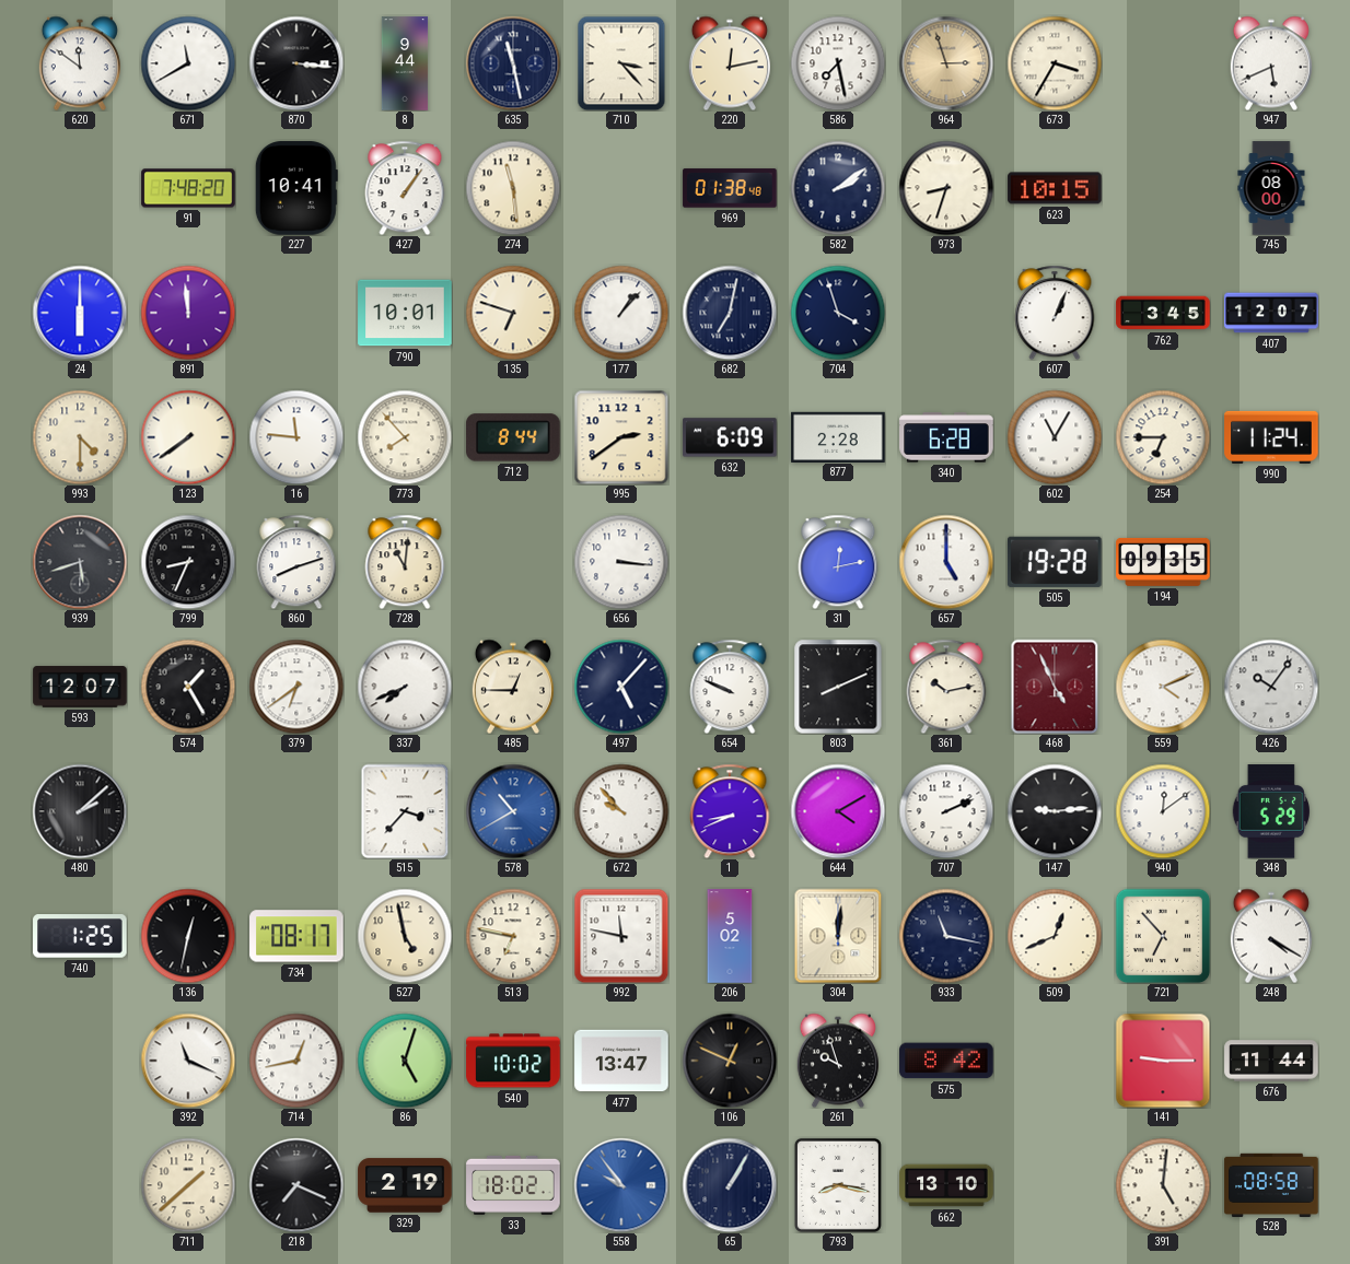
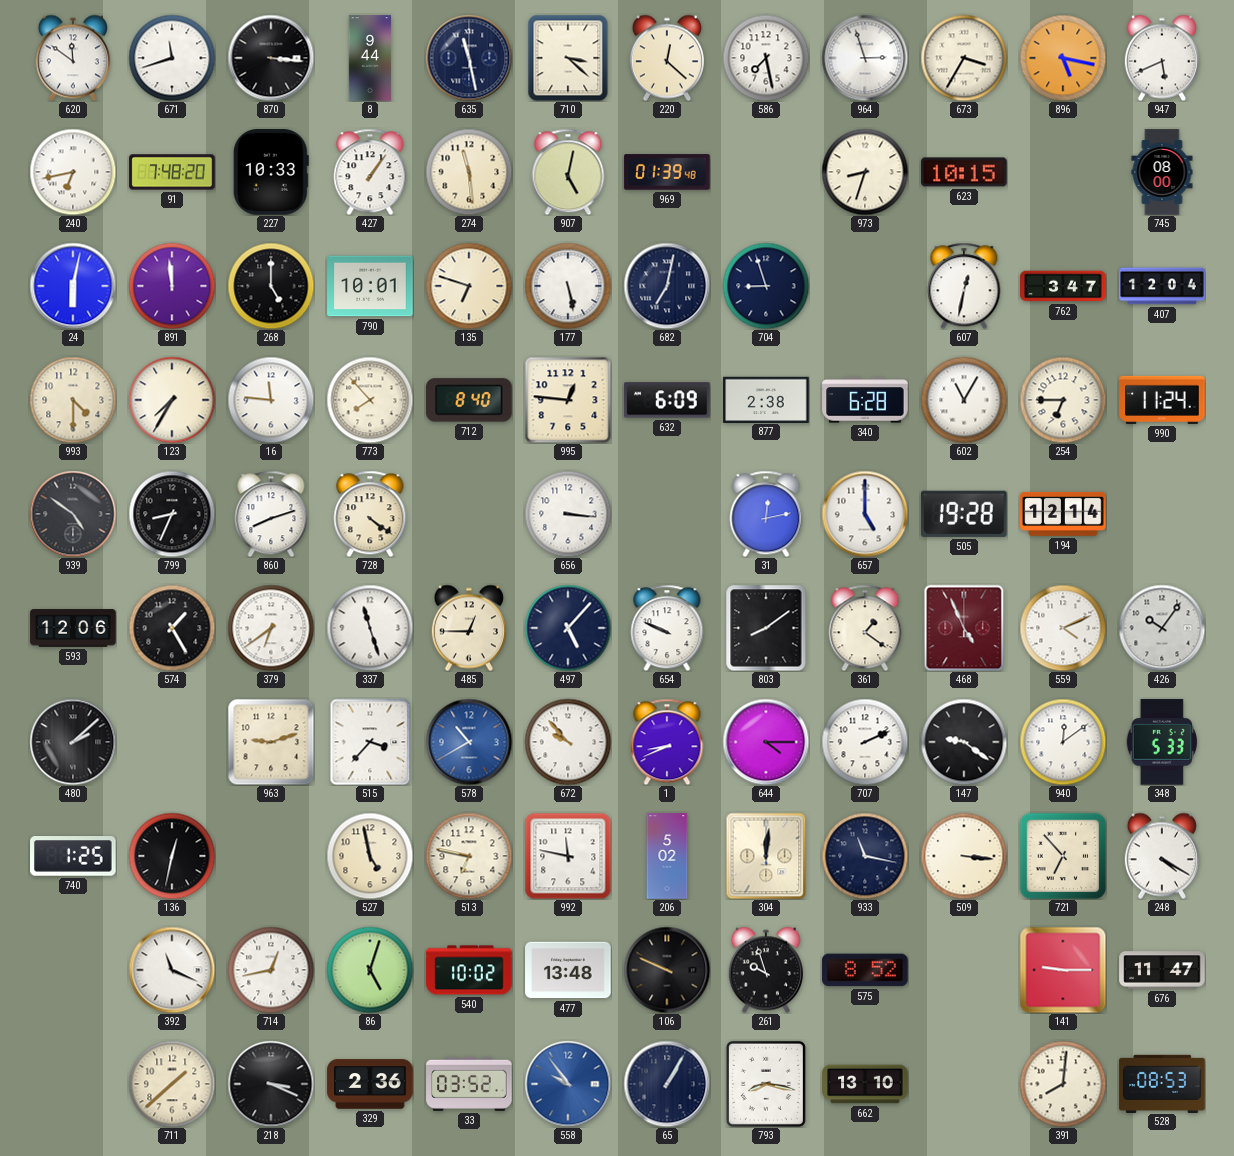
671: 11:40 -> 11:42
710: 3:23 -> 3:22
220: 12:13 -> 12:22
964 dial: champagne -> white
896: none -> 5:17
240: none -> 6:43
227: 10:41 -> 10:33
907: none -> 5:02
969: 01:38 -> 01:39
582: 2:09 -> none
24: 6:00 -> 6:02
268: none -> 5:00
177: 1:07 -> 5:28
704: 3:57 -> 8:57
607: 1:04 -> 12:32
762: 3:45 -> 3:47
407: 12:07 -> 12:04
123: 7:39 -> 7:35
712: 8:44 -> 8:40
995: 2:39 -> 12:46
877: 2:28 -> 2:38
939: 5:42 -> 4:51
728: 11:01 -> 4:21
194: 09:35 -> 12:14
593: 12:07 -> 12:06
337: 7:41 -> 11:27
803: 8:11 -> 8:09
361: 10:13 -> 1:21
963: none -> 9:12
644: 4:10 -> 4:15
147: 9:14 -> 9:21
348: 5:29 -> 5:33
734: 08:17 -> none
509: 12:41 -> 3:16
477: 13:47 -> 13:48
106: 12:49 -> 9:49
575: 8:42 -> 8:52
676: 11:44 -> 11:47
218: 7:19 -> 3:19
329: 2:19 -> 2:36
33: 18:02 -> 03:52
391: 5:01 -> 8:01
528: 08:58 -> 08:53
